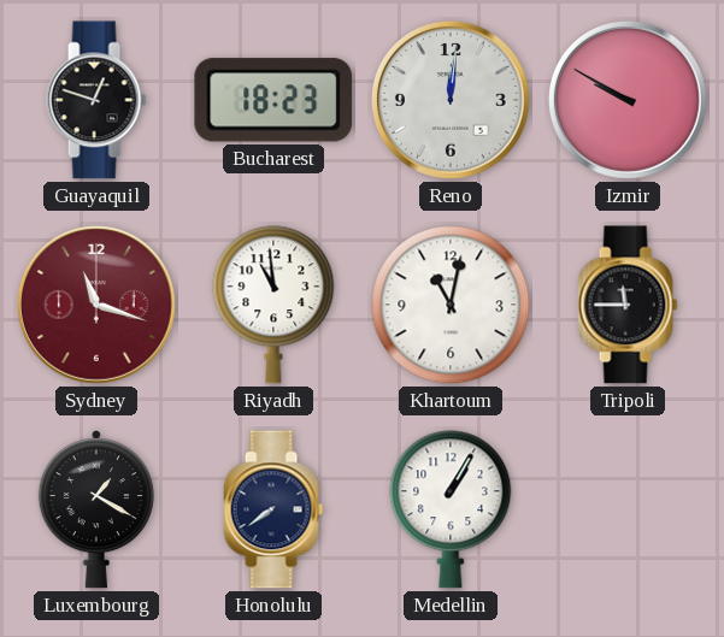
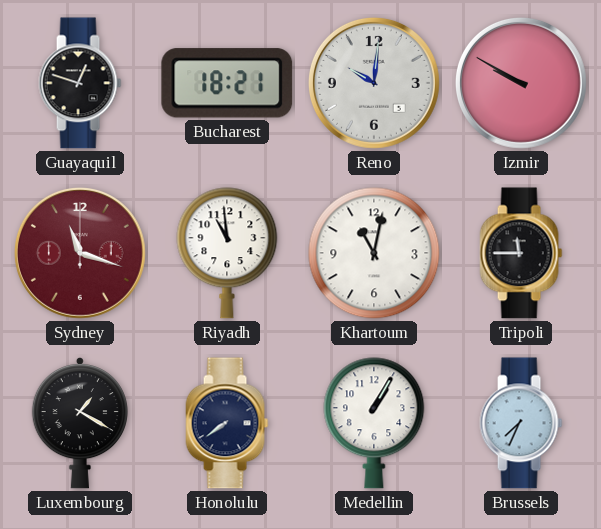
Bucharest: 18:23 -> 18:21
Reno: 12:01 -> 10:01
Brussels: none -> 7:34
